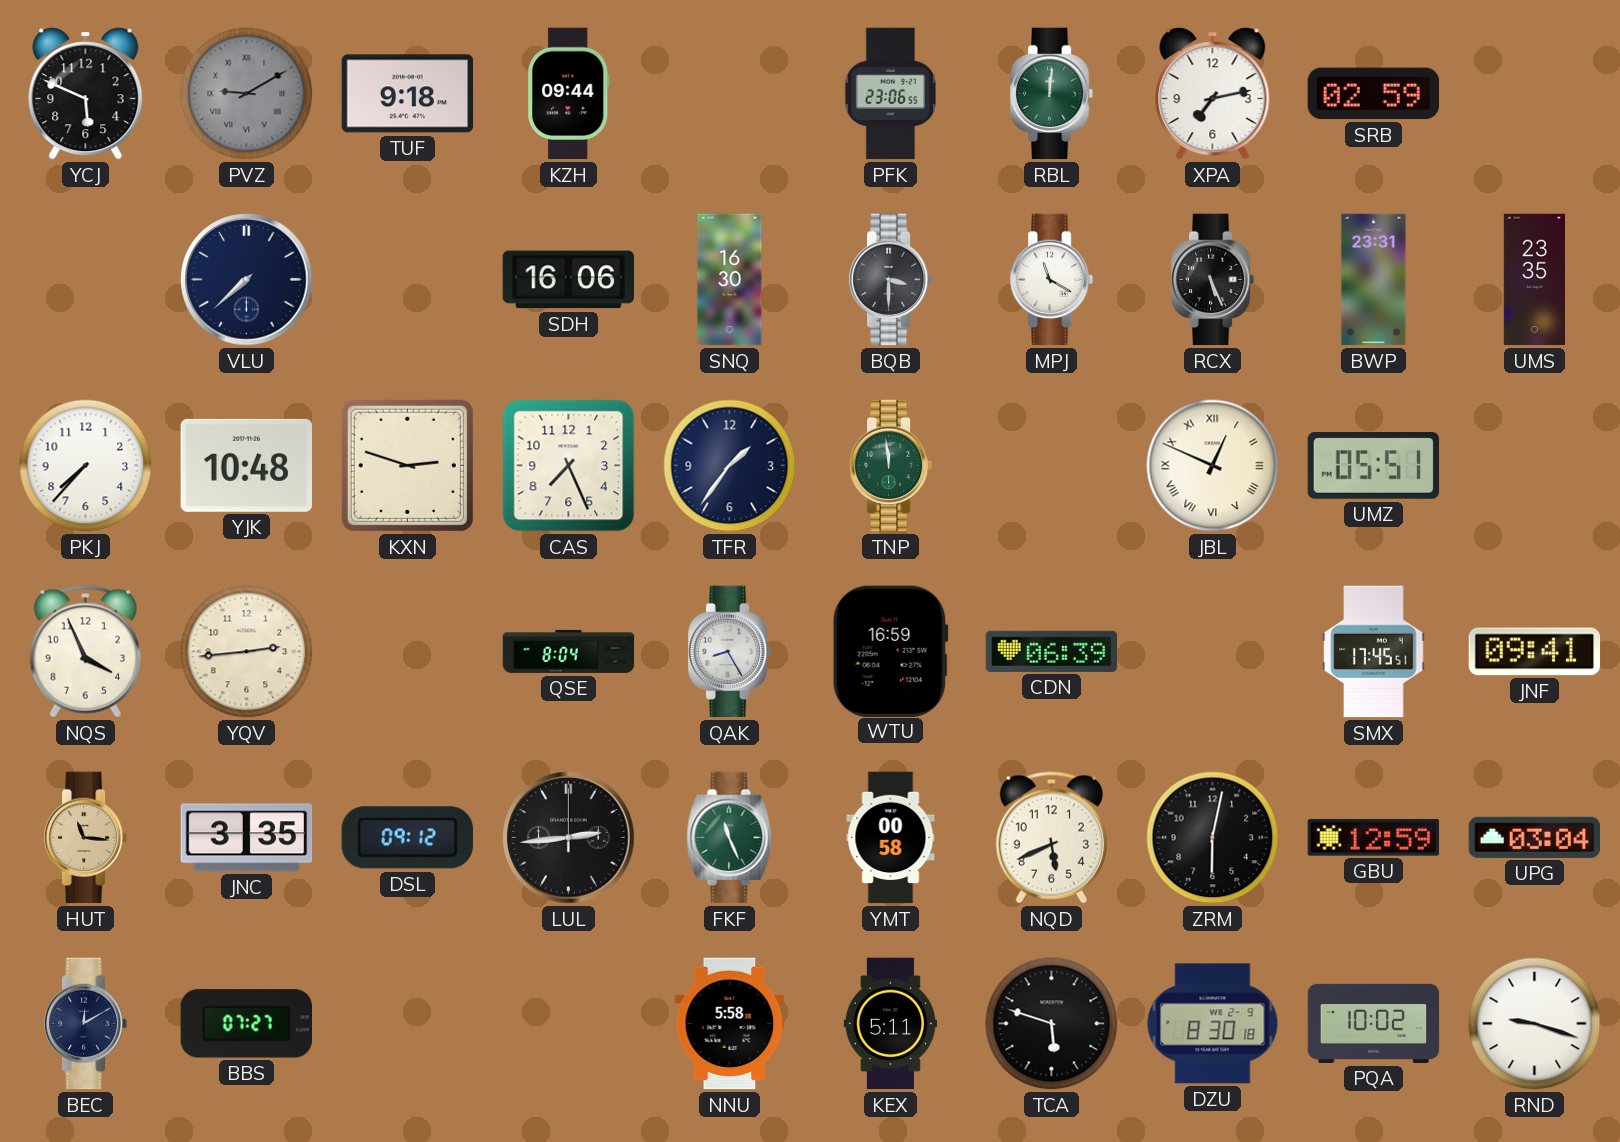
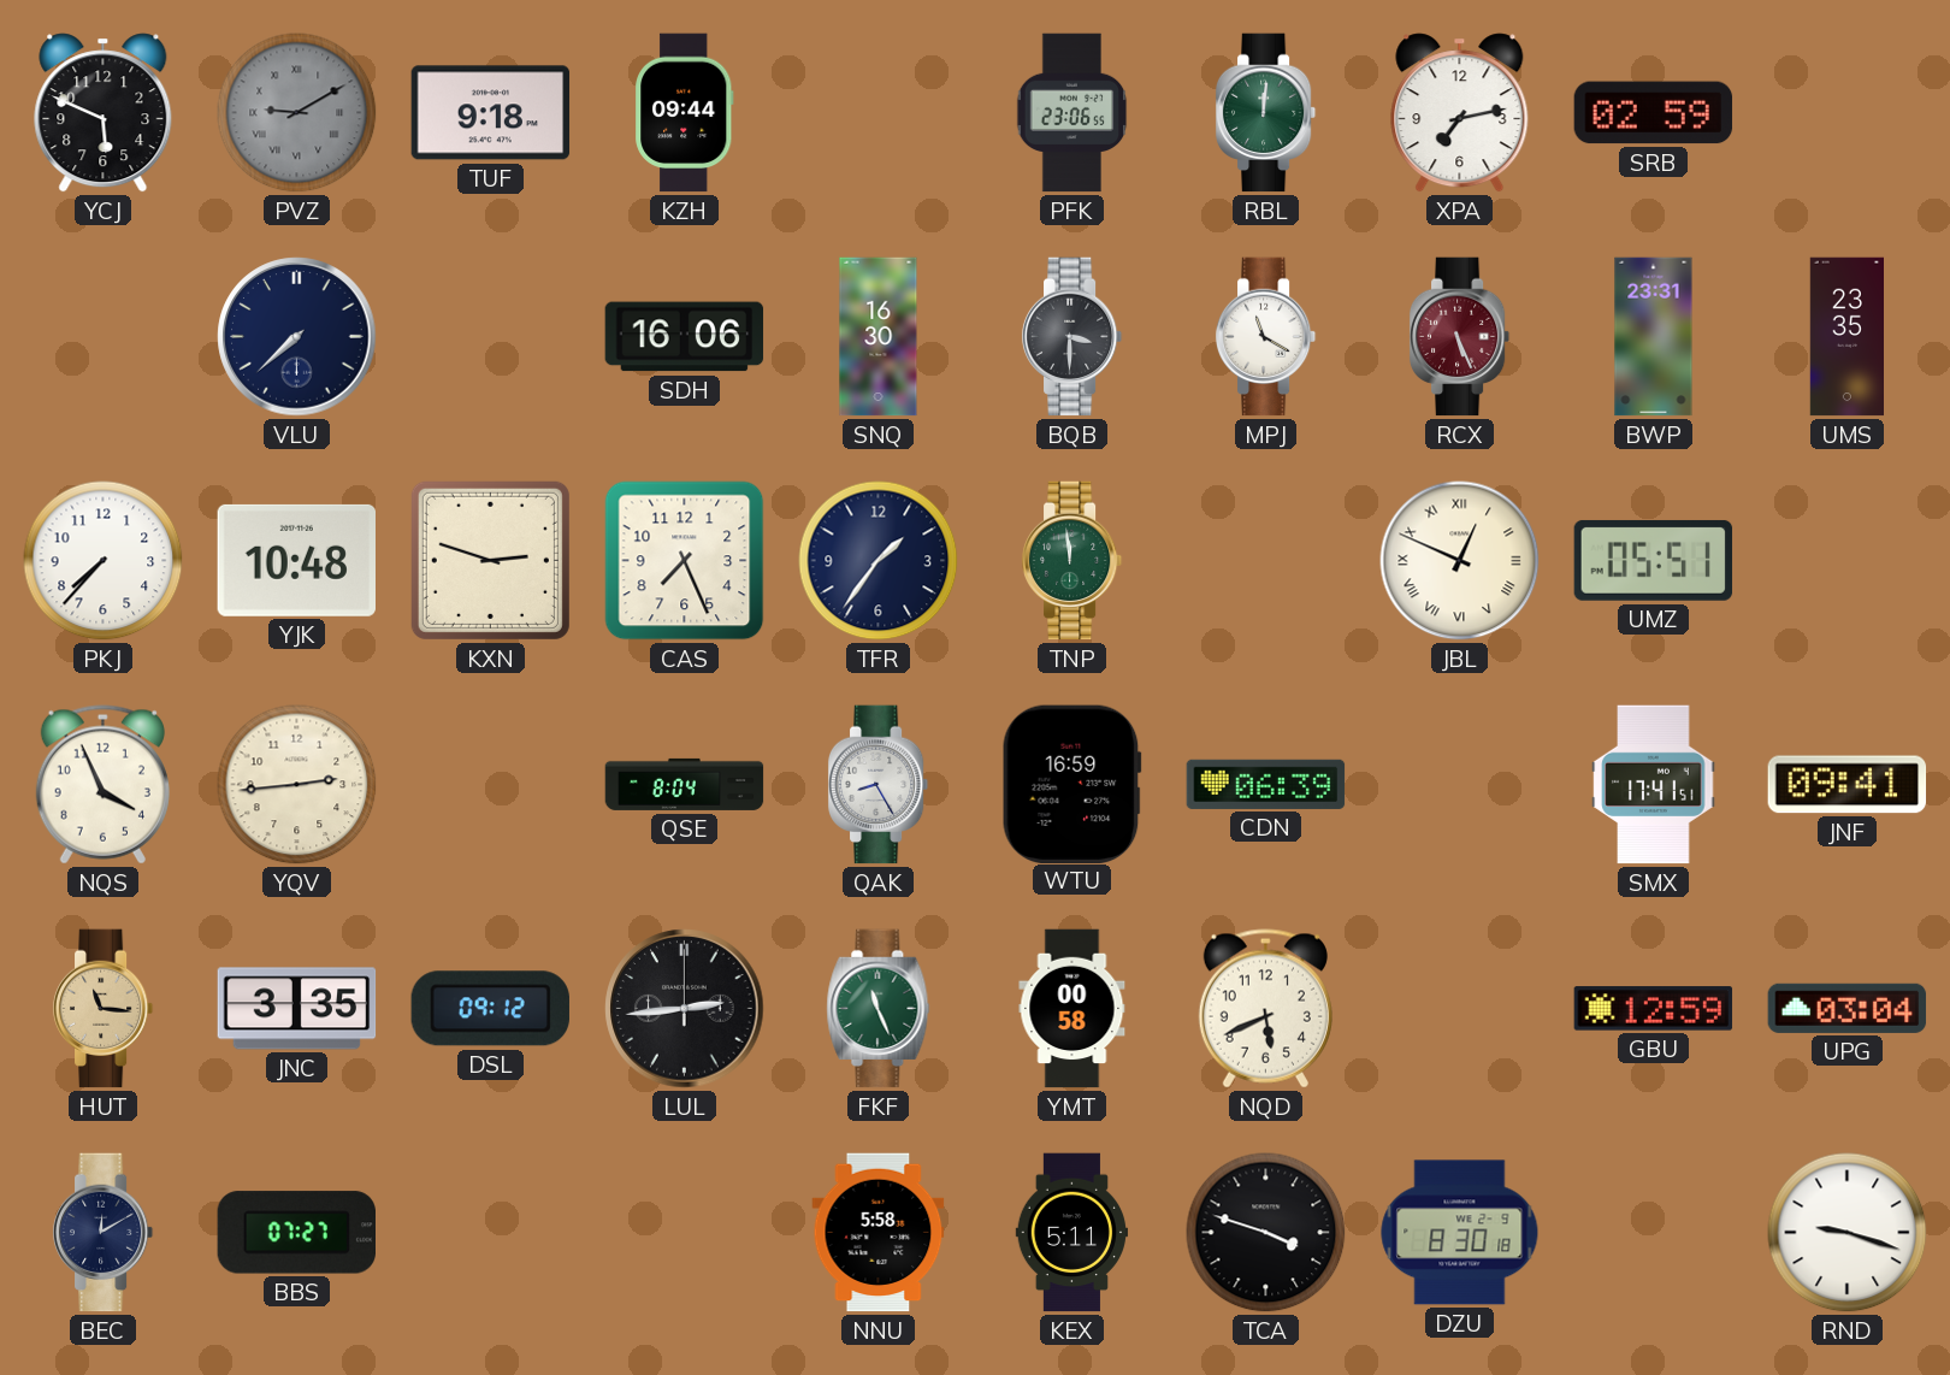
RCX dial: black -> burgundy
SMX: 17:45 -> 17:41
ZRM: 6:02 -> none
TCA: 5:48 -> 3:48
PQA: 10:02 -> none
